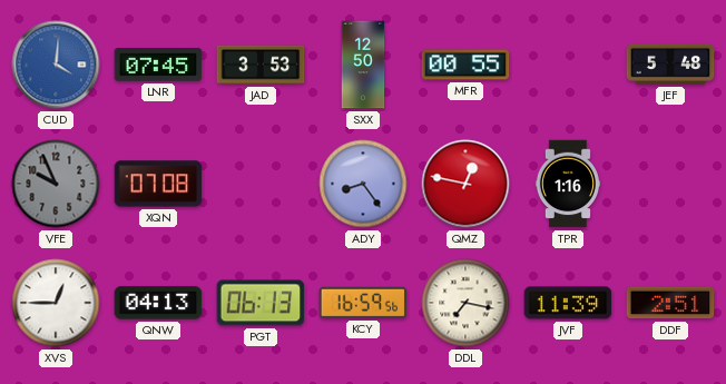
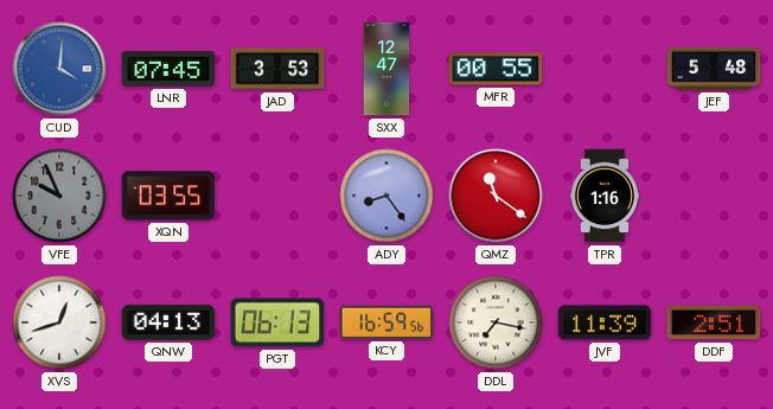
SXX: 12:50 -> 12:47
XQN: 07:08 -> 03:55
QMZ: 12:47 -> 11:21
XVS: 12:45 -> 12:42
